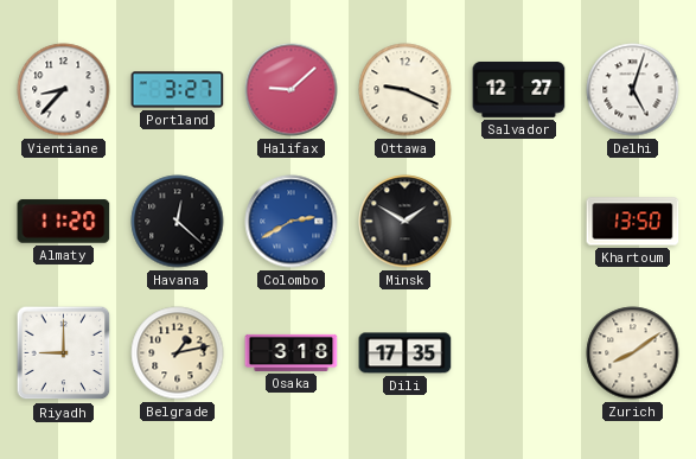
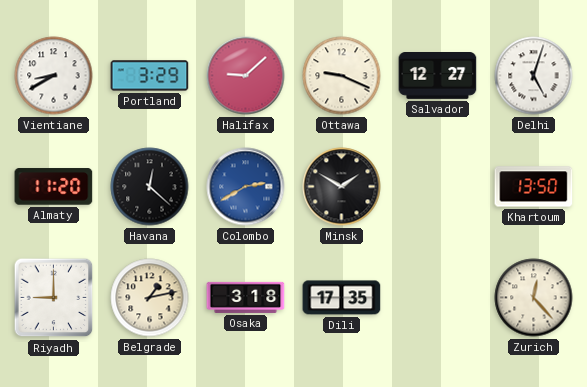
Vientiane: 8:37 -> 8:40
Portland: 3:27 -> 3:29
Zurich: 8:09 -> 12:23
